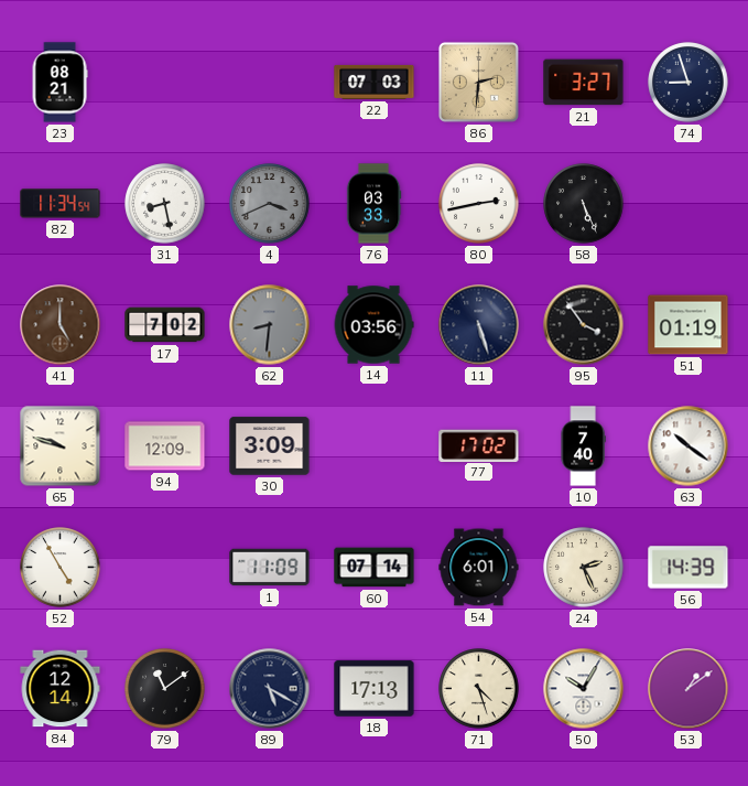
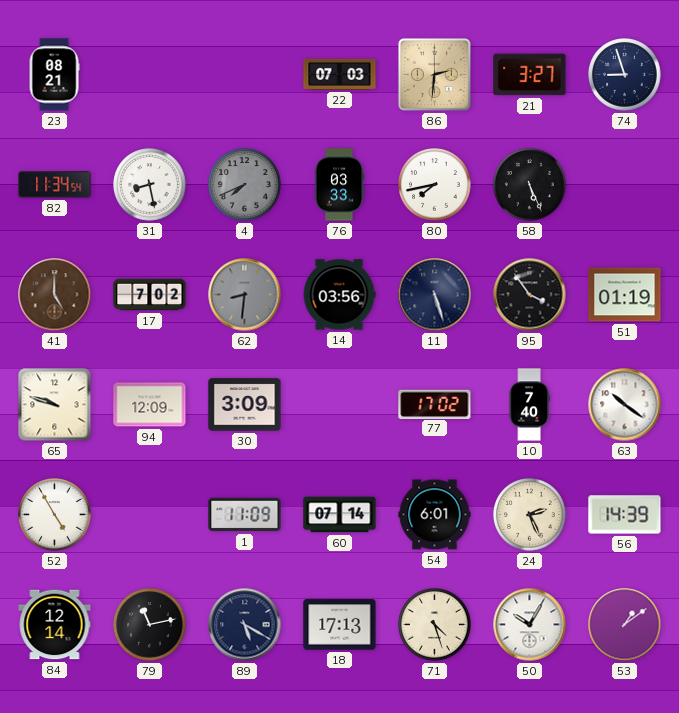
4: 3:41 -> 7:41
80: 2:43 -> 7:43
79: 11:09 -> 11:13
